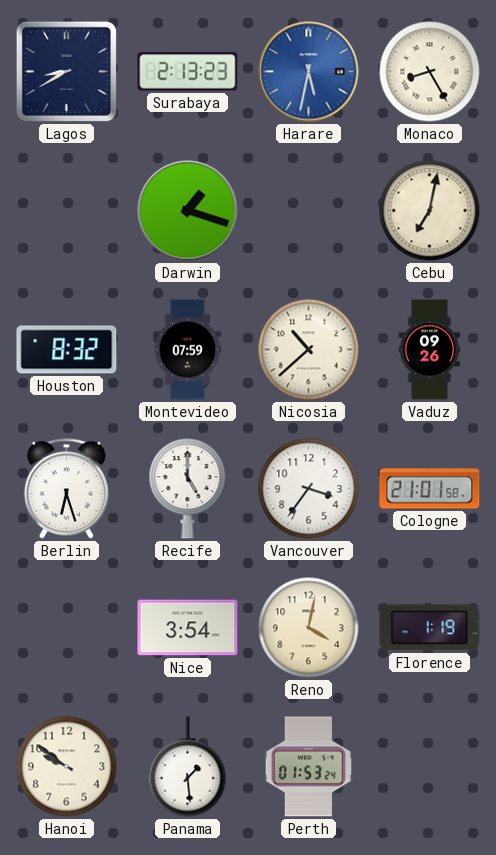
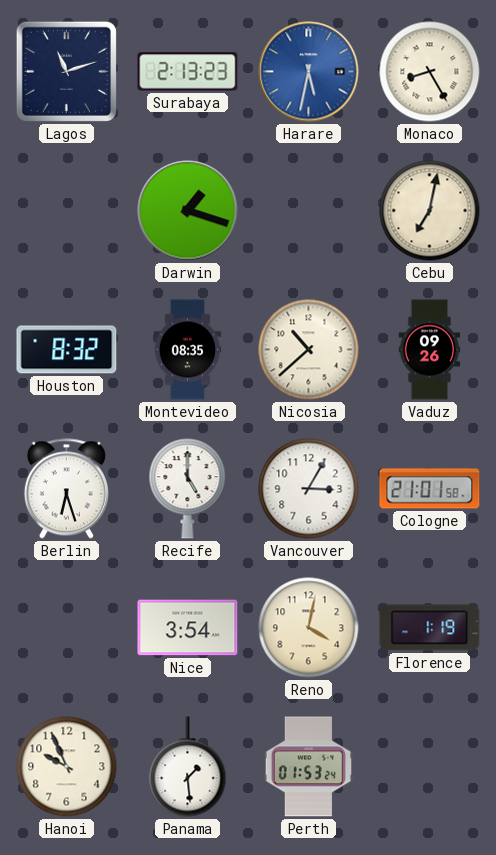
Lagos: 8:40 -> 11:12
Montevideo: 07:59 -> 08:35
Vancouver: 3:36 -> 3:05
Hanoi: 9:51 -> 9:56
